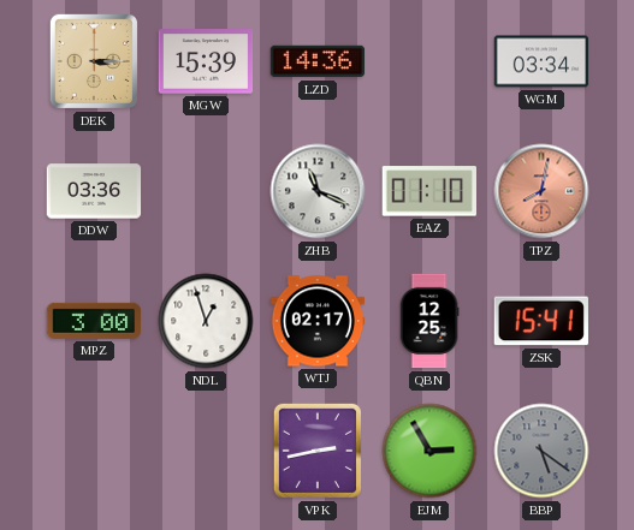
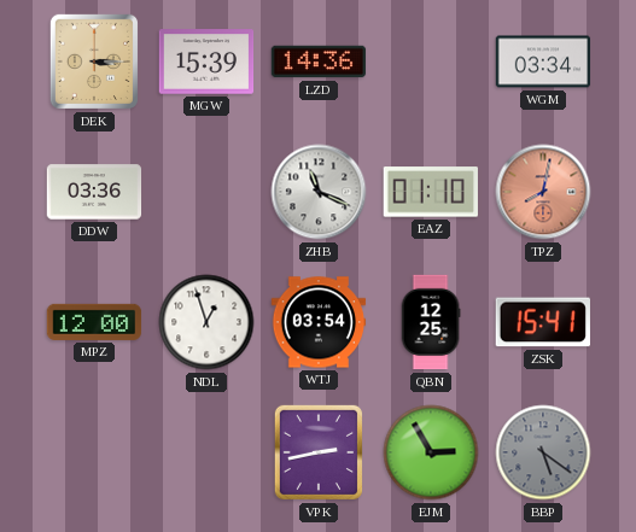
MPZ: 3:00 -> 12:00
WTJ: 02:17 -> 03:54
